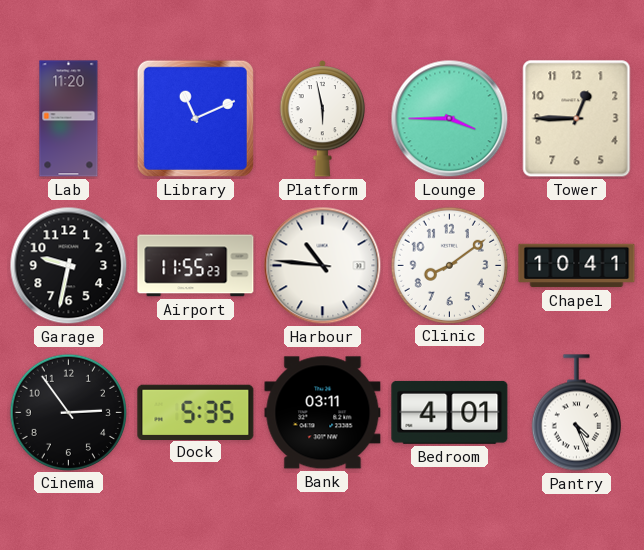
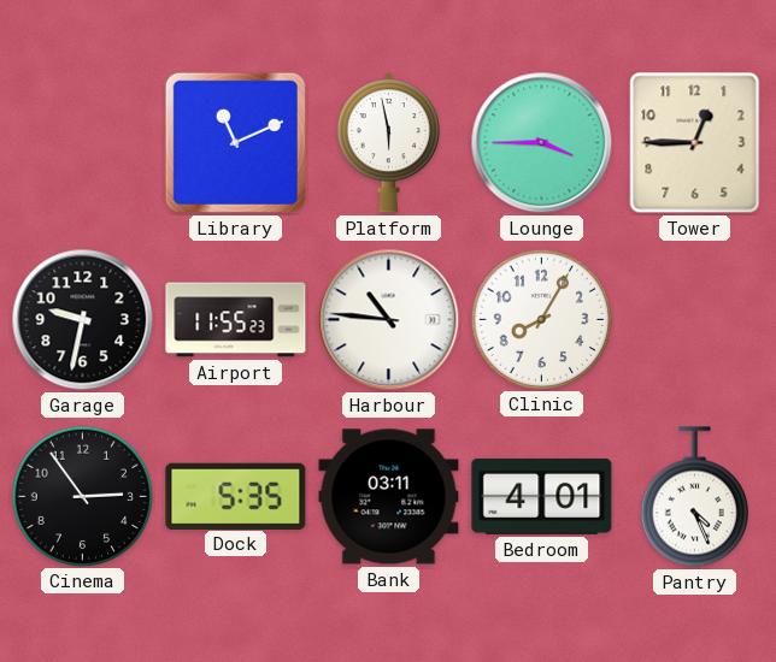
Lab: 11:20 -> none
Clinic: 8:09 -> 8:05
Chapel: 10:41 -> none
